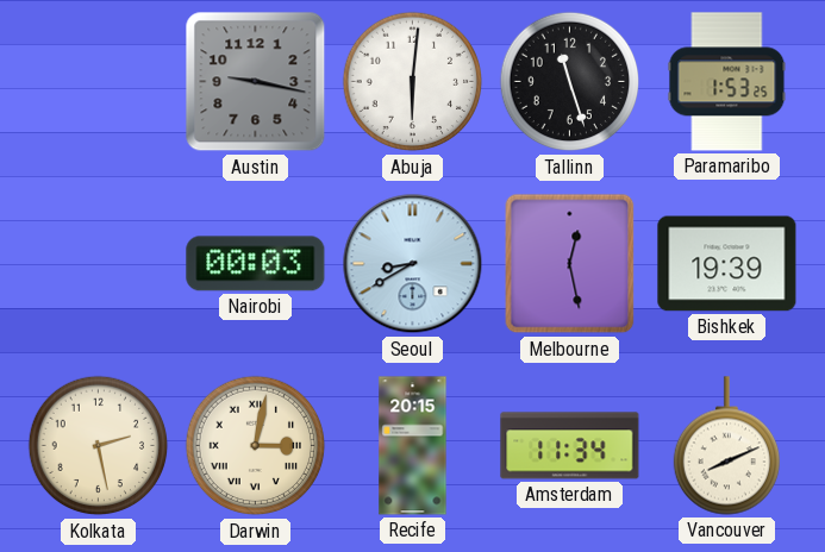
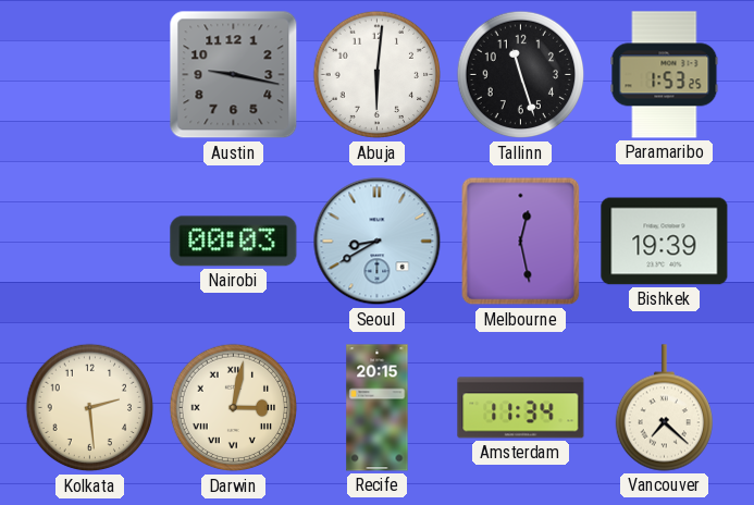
Kolkata: 2:28 -> 2:29
Vancouver: 8:11 -> 7:22
